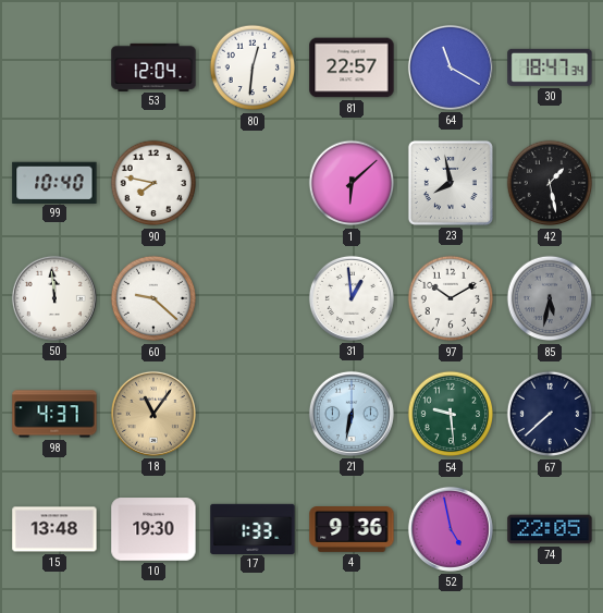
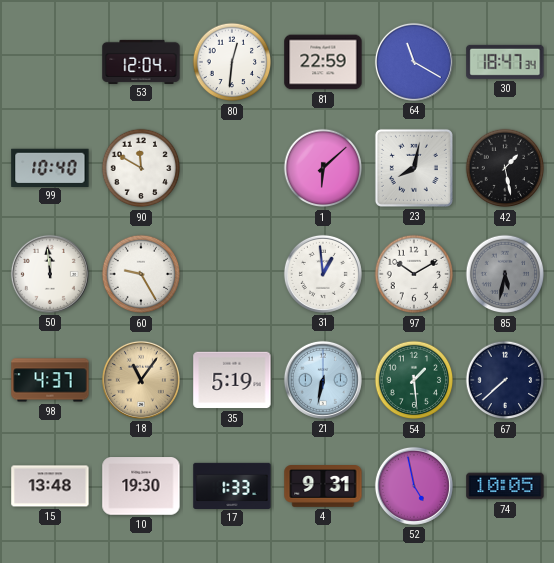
81: 22:57 -> 22:59
90: 7:47 -> 11:50
23: 7:58 -> 8:02
60: 9:22 -> 9:25
35: none -> 5:19
54: 9:29 -> 1:29
4: 9:36 -> 9:31
74: 22:05 -> 10:05
